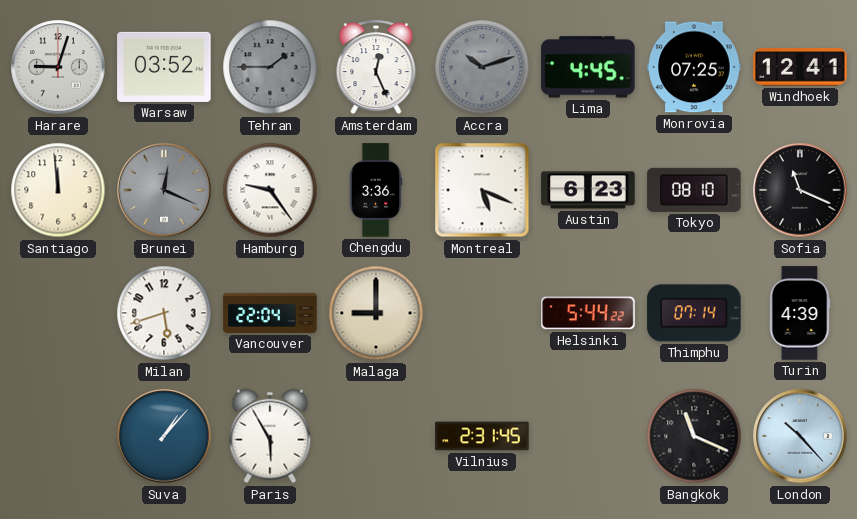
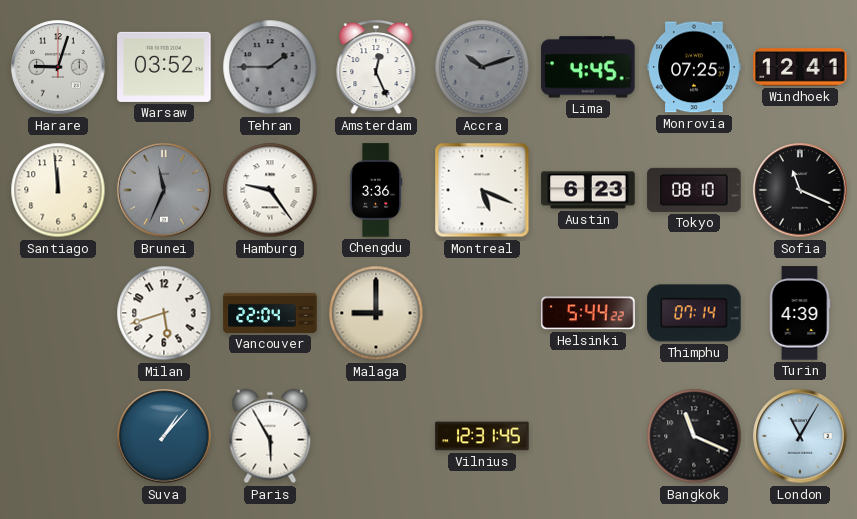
Brunei: 12:19 -> 11:34
Vilnius: 2:31 -> 12:31
London: 10:23 -> 11:05
